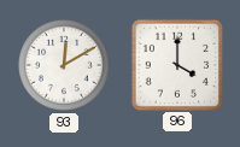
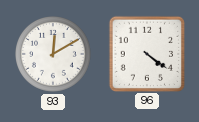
96: 4:00 -> 4:21
